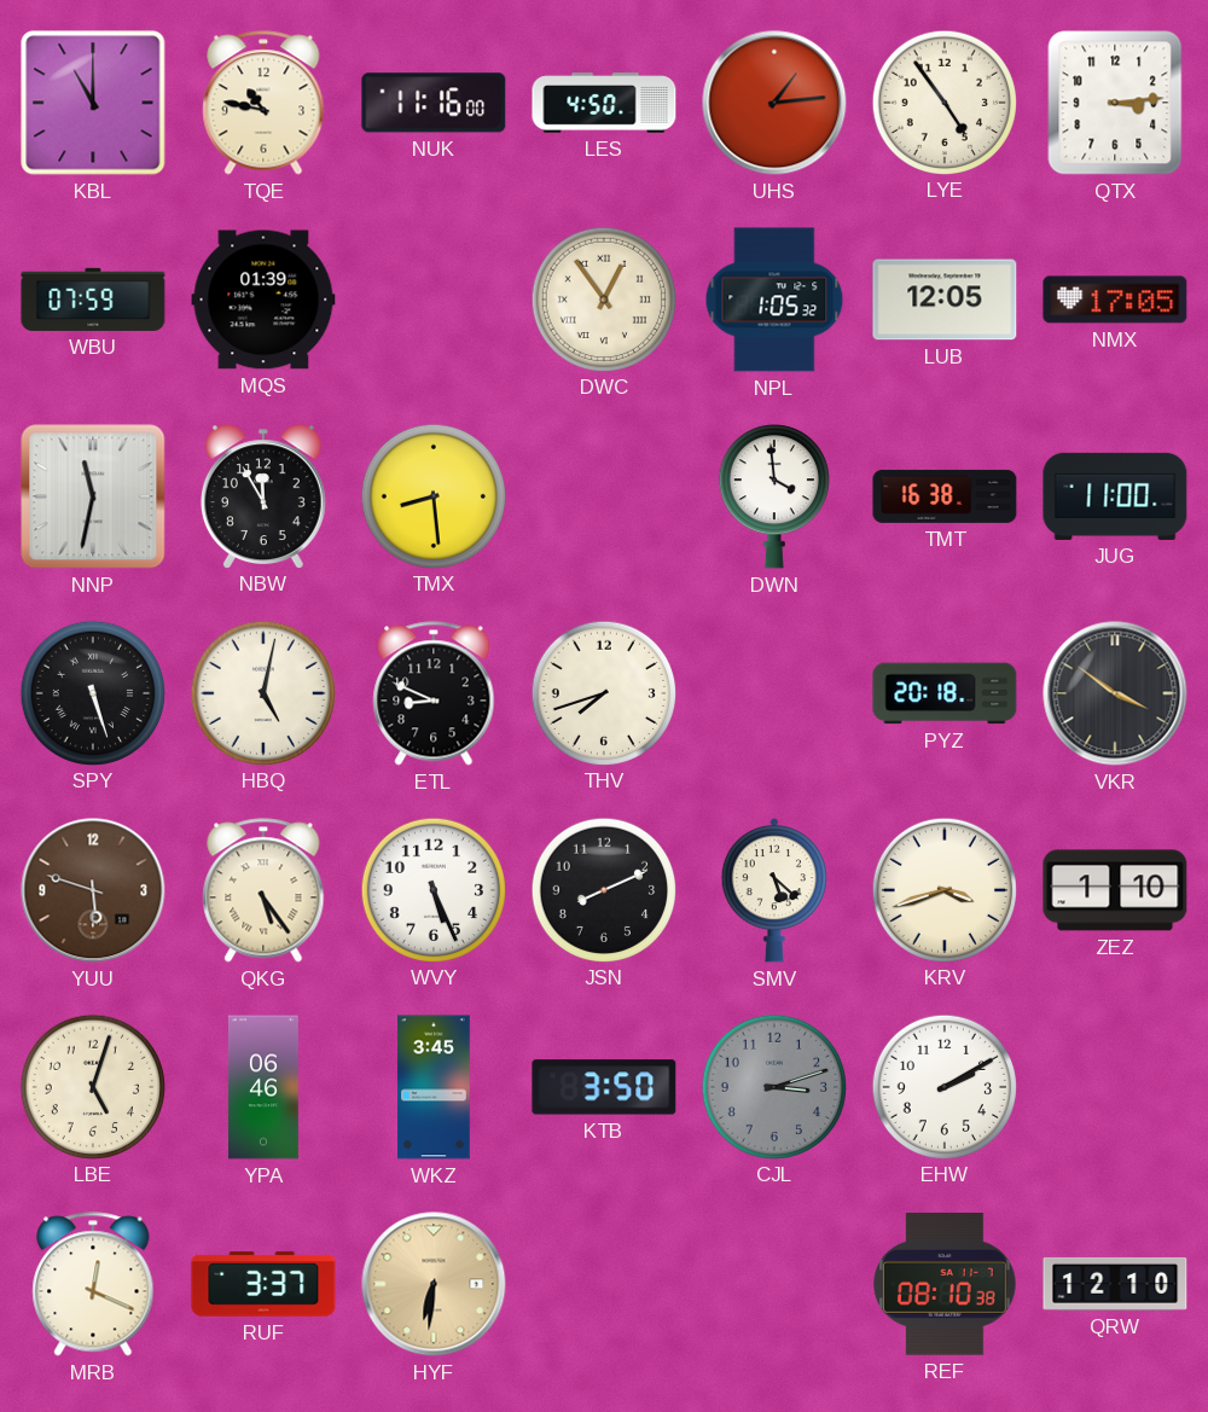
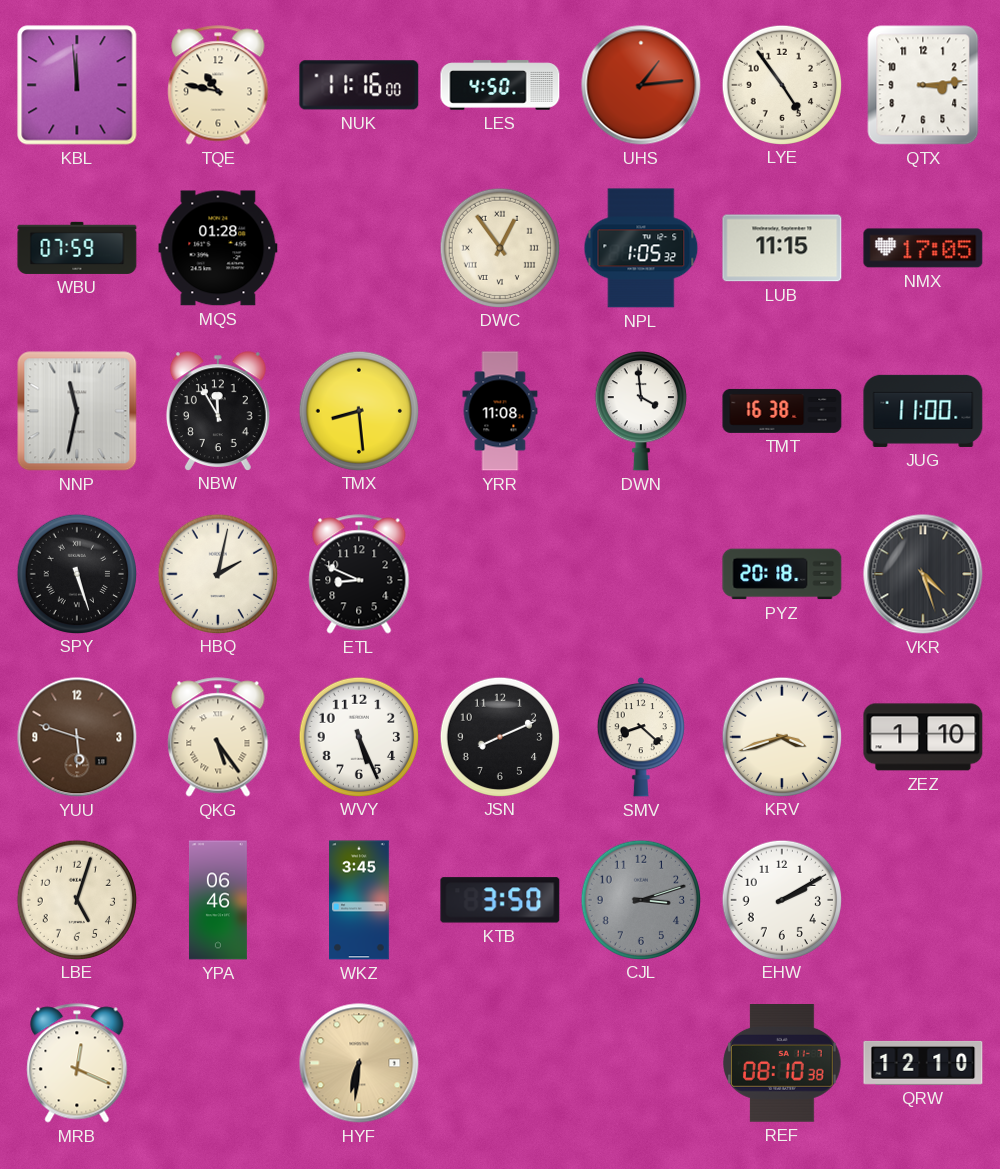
KBL: 11:00 -> 11:59
MQS: 01:39 -> 01:28
LUB: 12:05 -> 11:15
YRR: none -> 11:08
HBQ: 5:02 -> 2:02
THV: 7:42 -> none
VKR: 3:51 -> 4:27
SMV: 5:22 -> 8:22
RUF: 3:37 -> none
